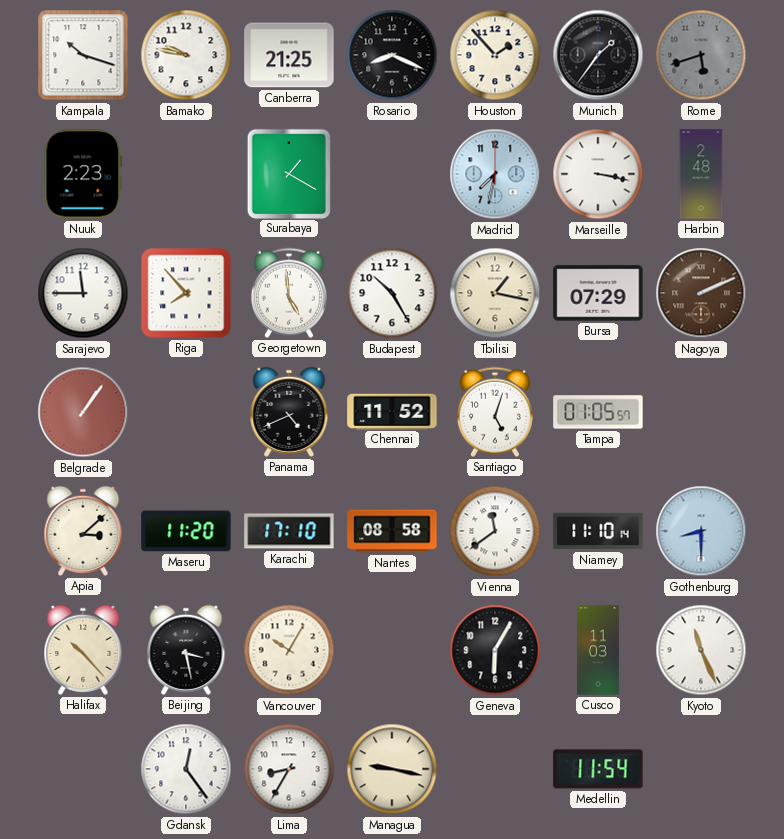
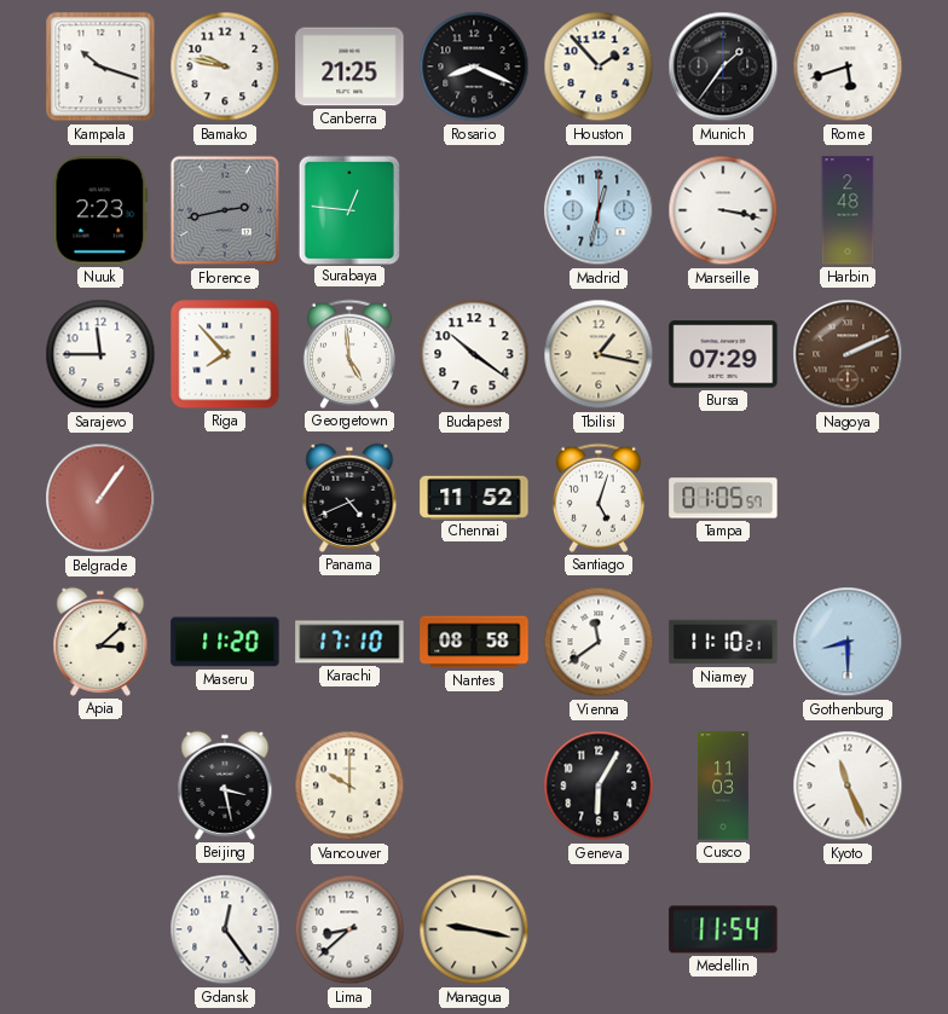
Rome dial: grey -> white
Florence: none -> 2:43
Surabaya: 1:20 -> 12:46
Madrid: 7:32 -> 12:32
Budapest: 10:25 -> 10:21
Niamey: 11:10:14 -> 11:10:21
Halifax: 10:23 -> none
Vancouver: 10:05 -> 10:00
Lima: 8:35 -> 8:38
